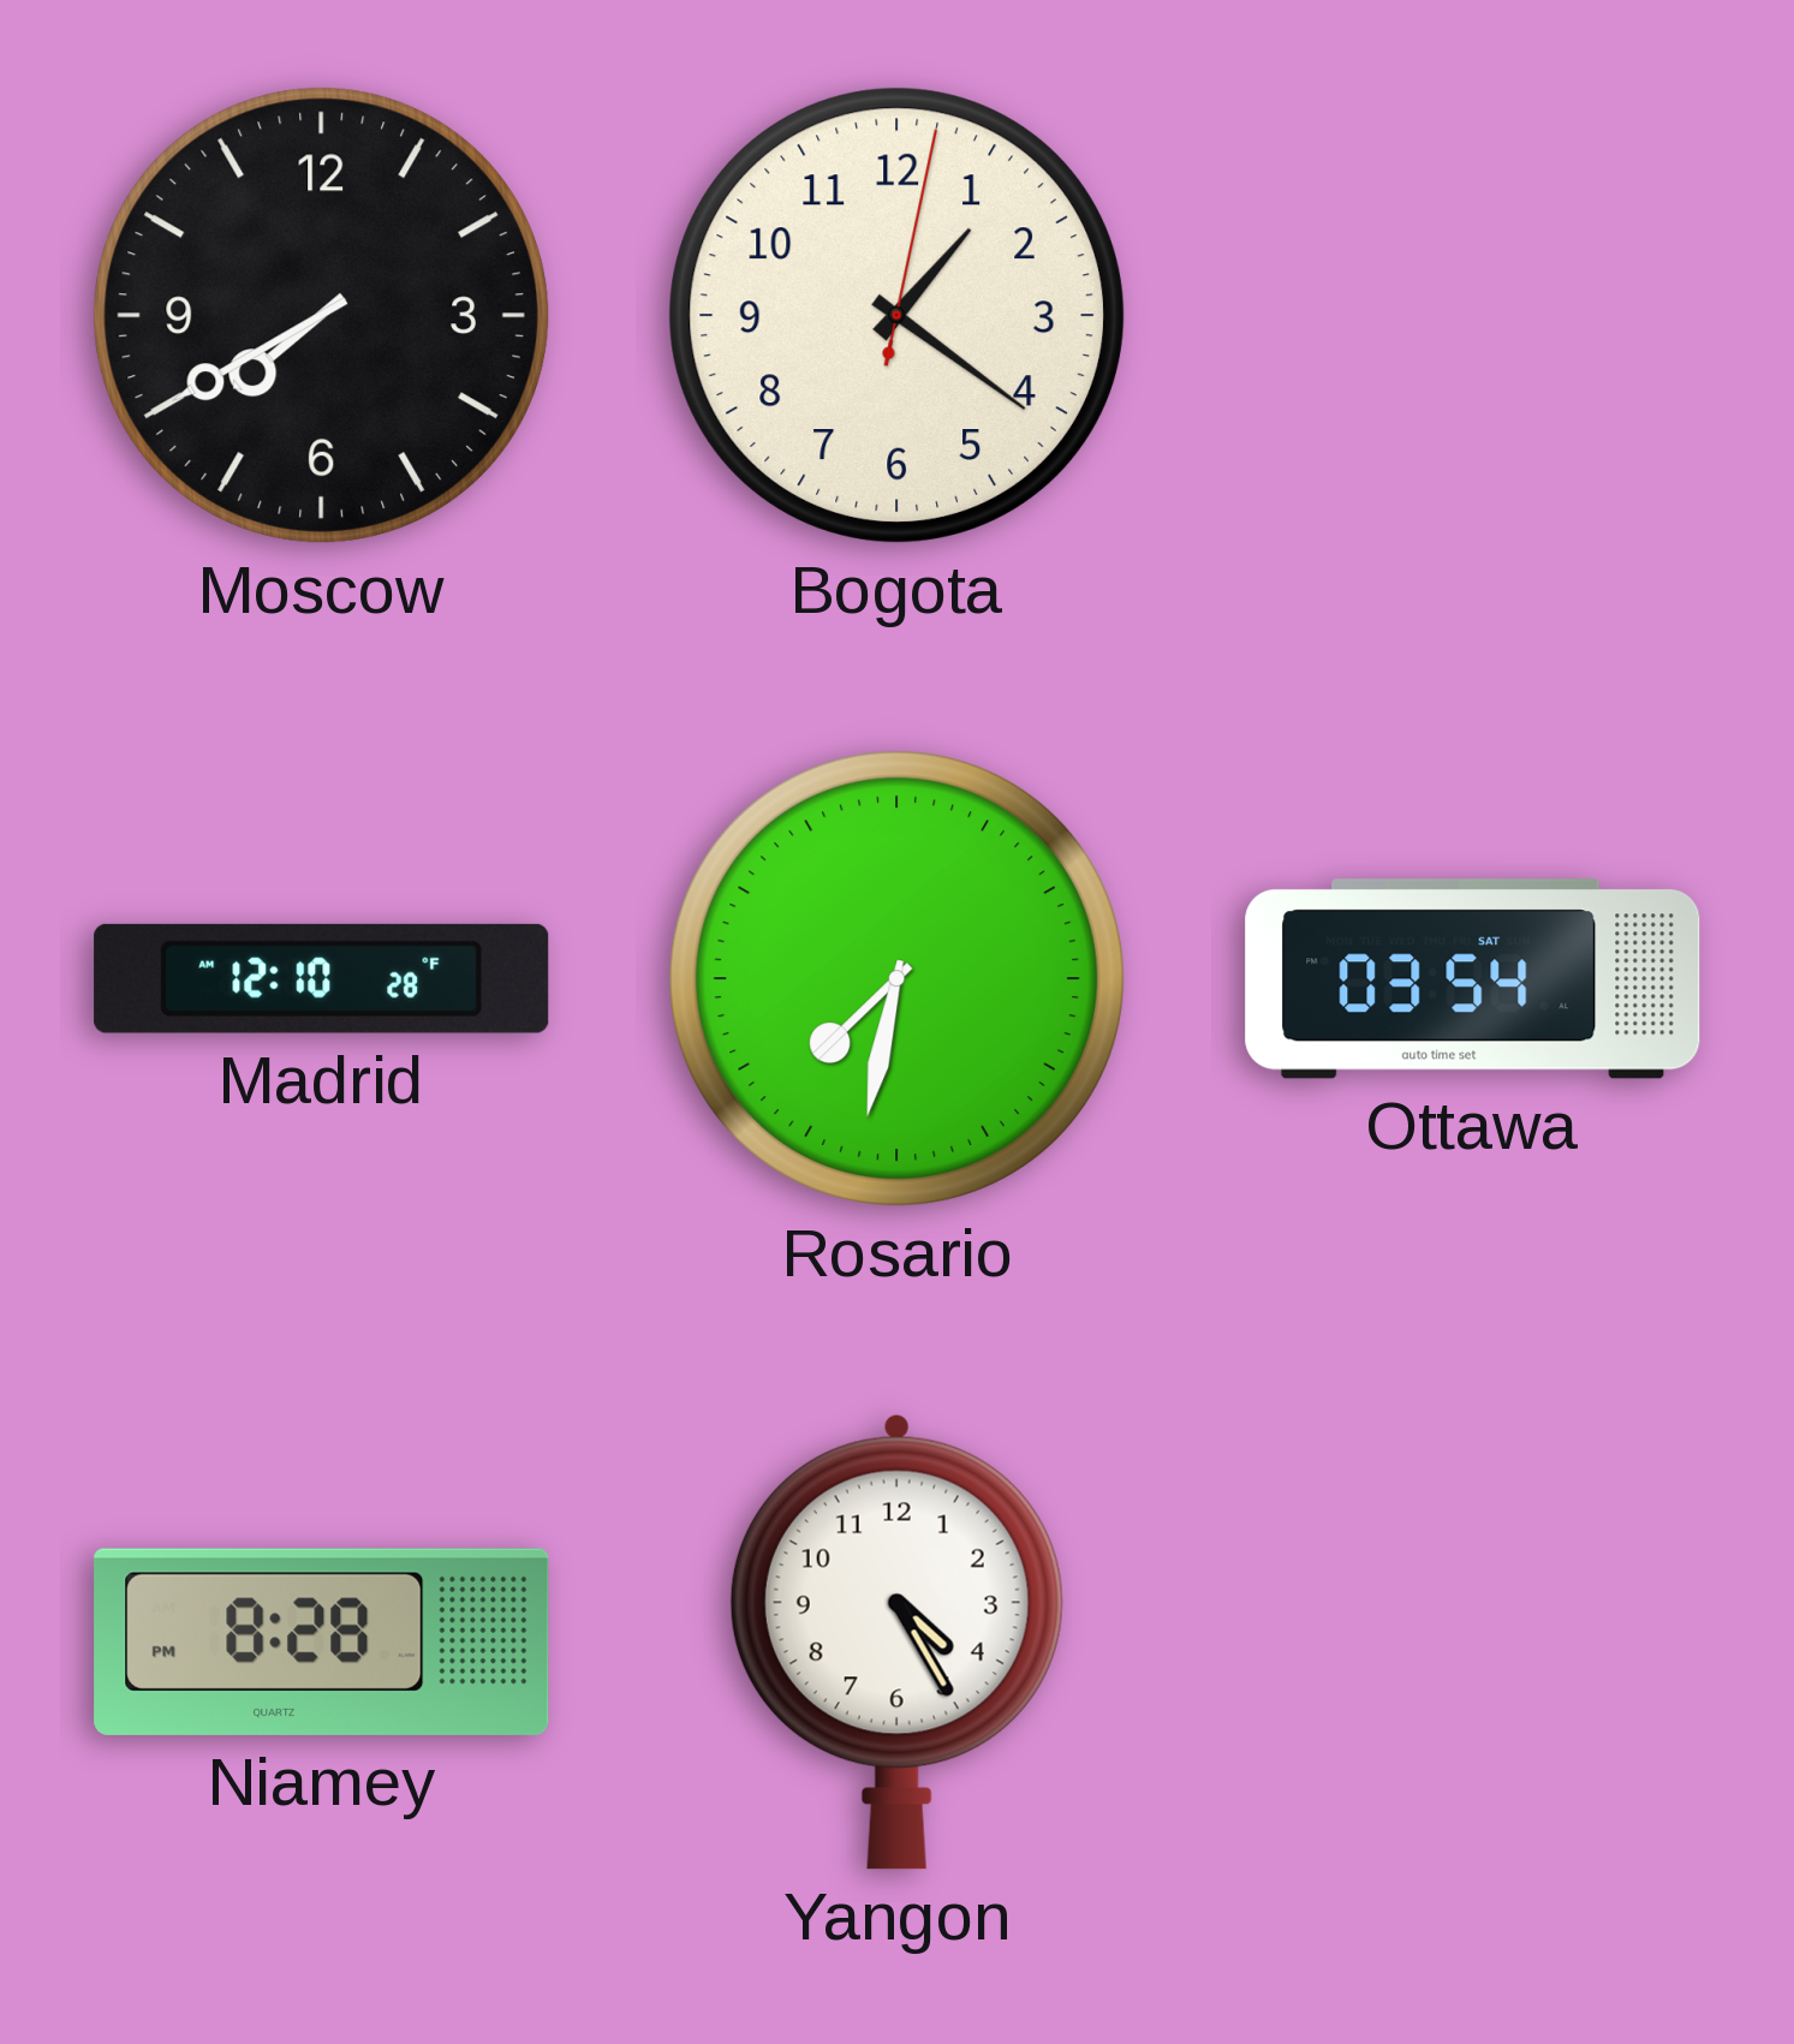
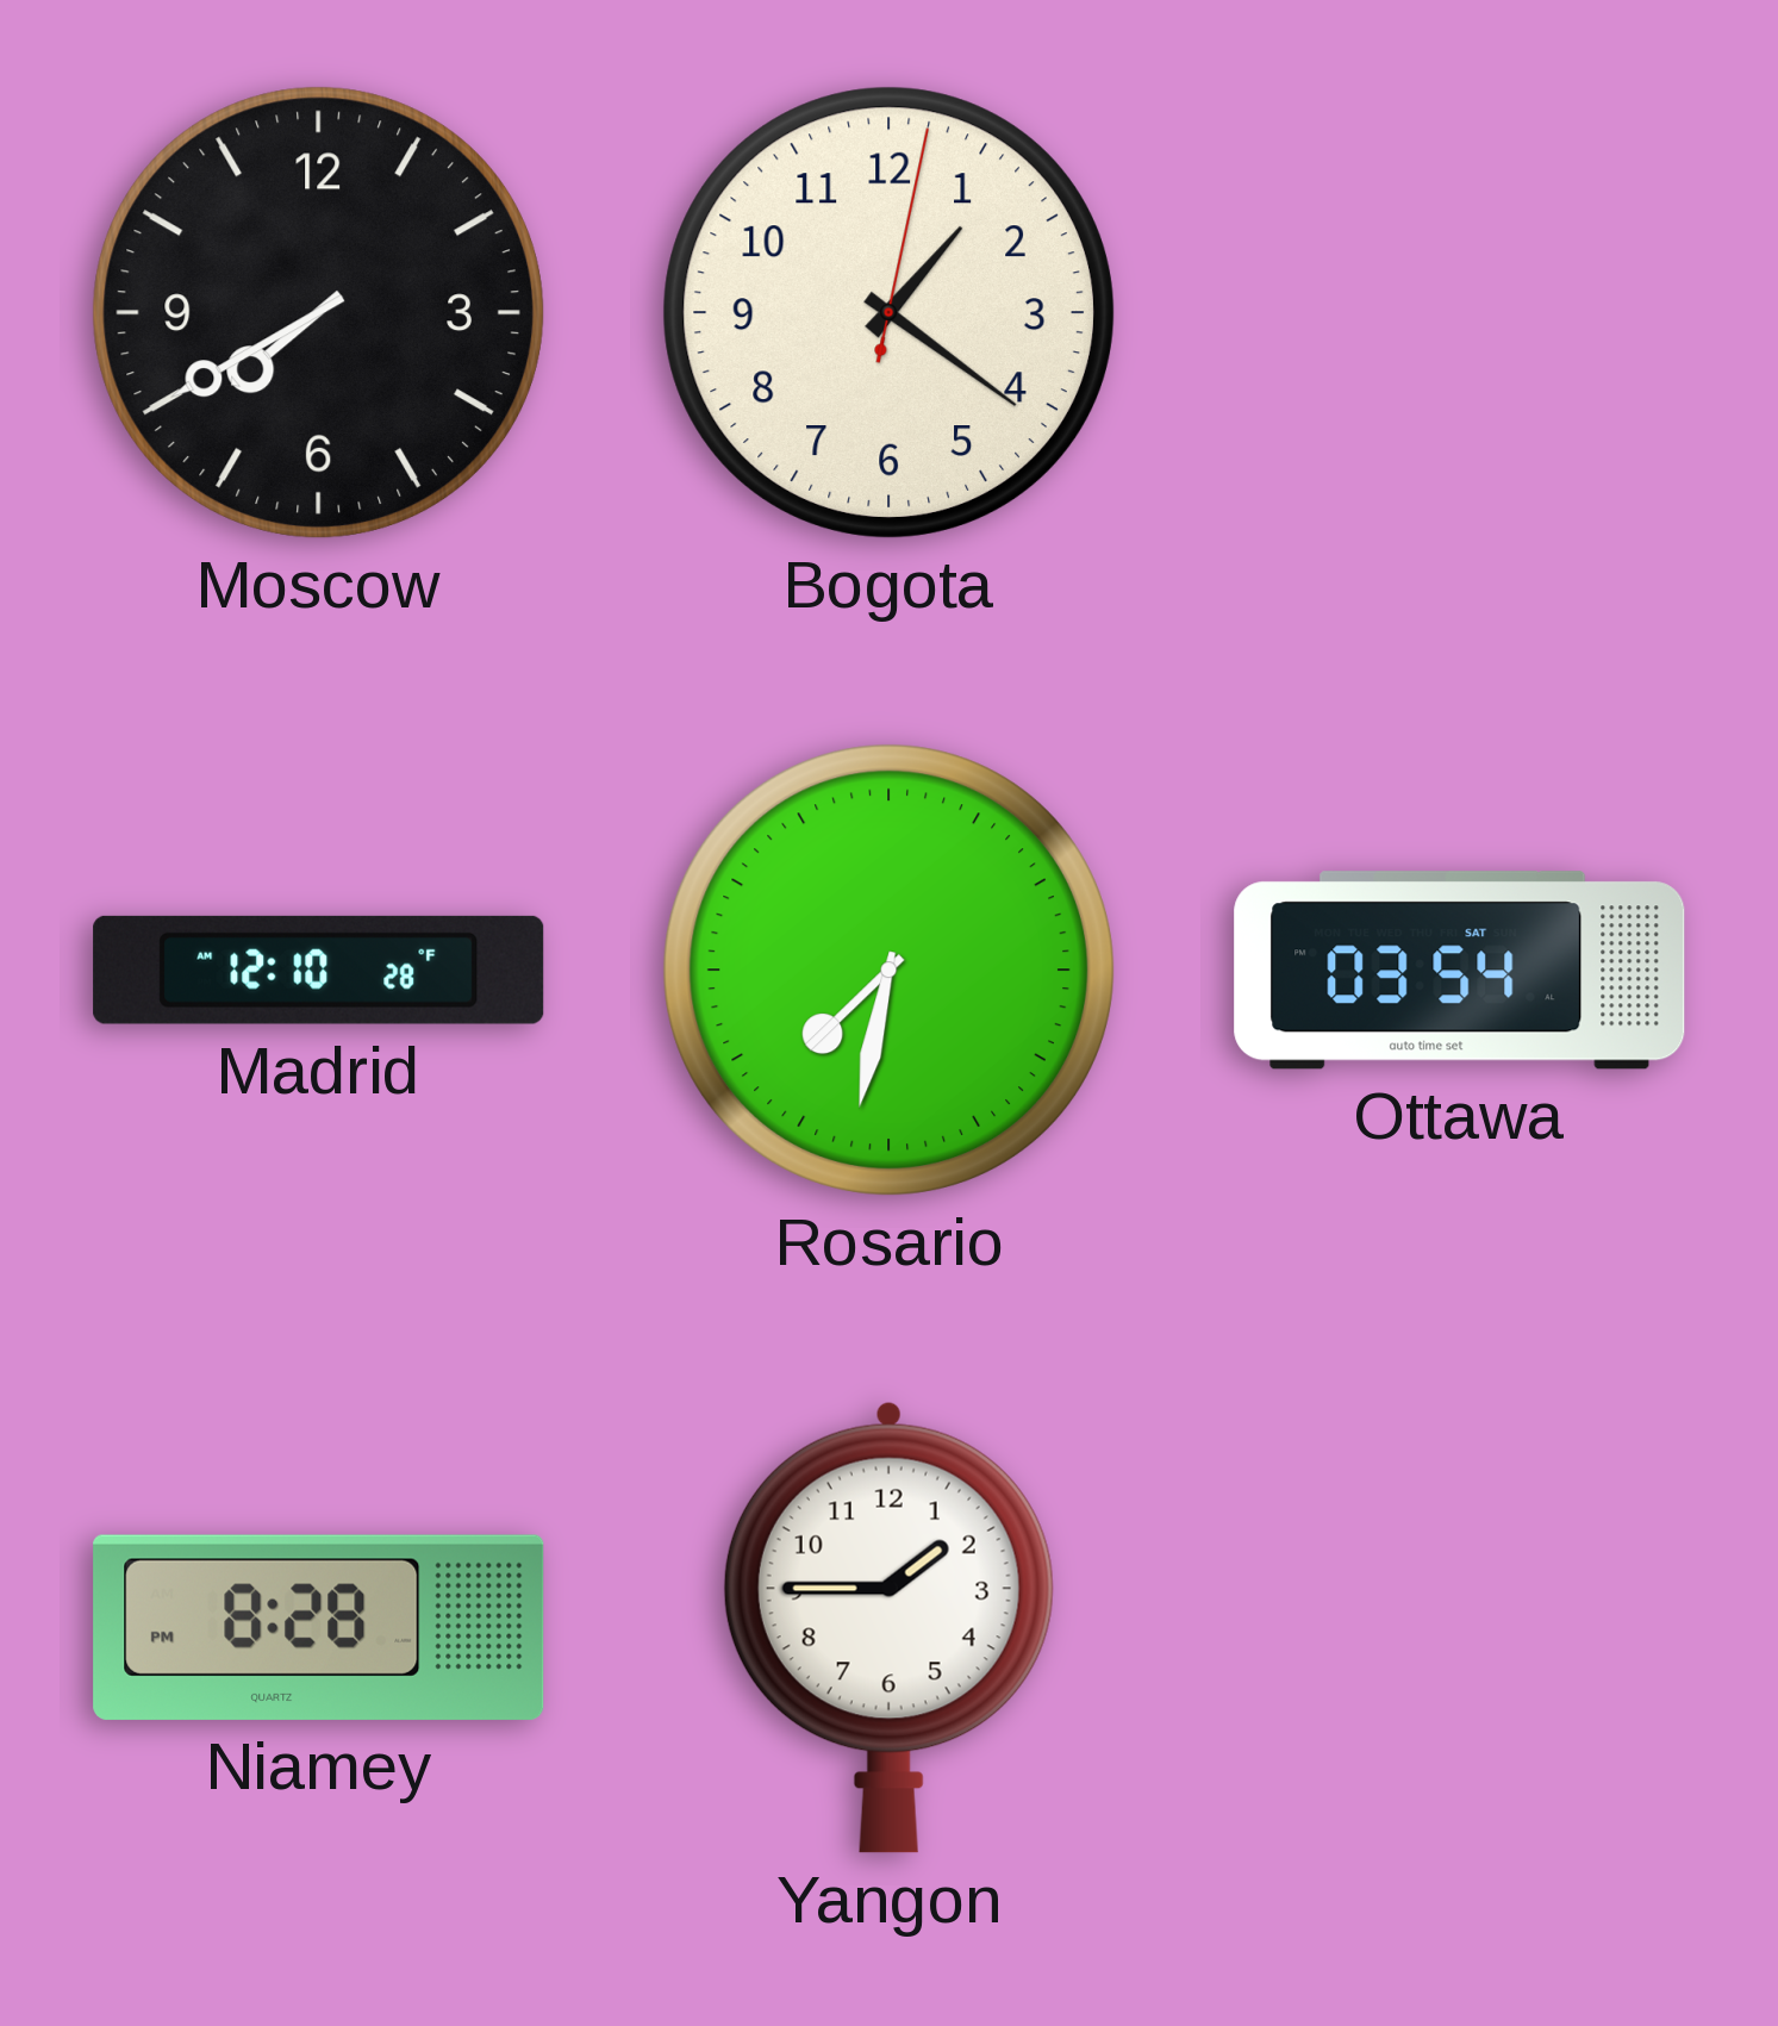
Yangon: 4:25 -> 1:45
